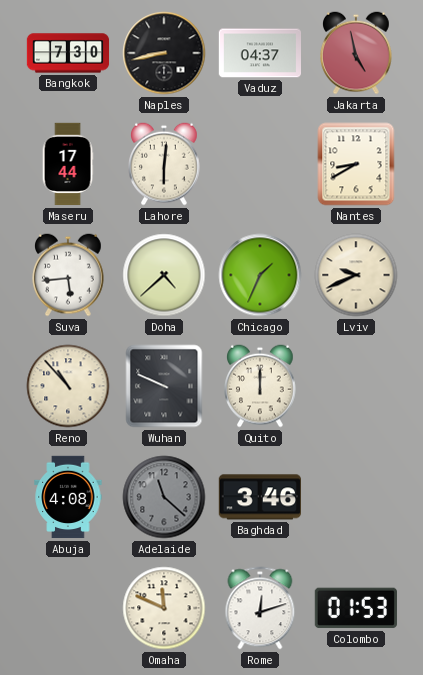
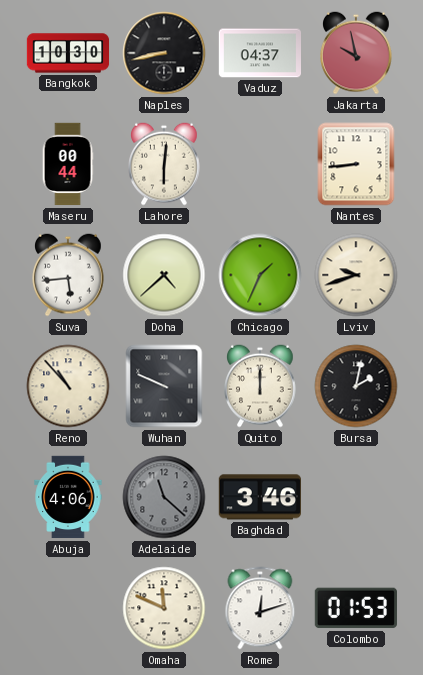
Bangkok: 7:30 -> 10:30
Jakarta: 4:58 -> 9:58
Maseru: 17:44 -> 00:44
Nantes: 8:40 -> 8:44
Lviv: 9:41 -> 9:42
Bursa: none -> 2:02
Abuja: 4:08 -> 4:06
